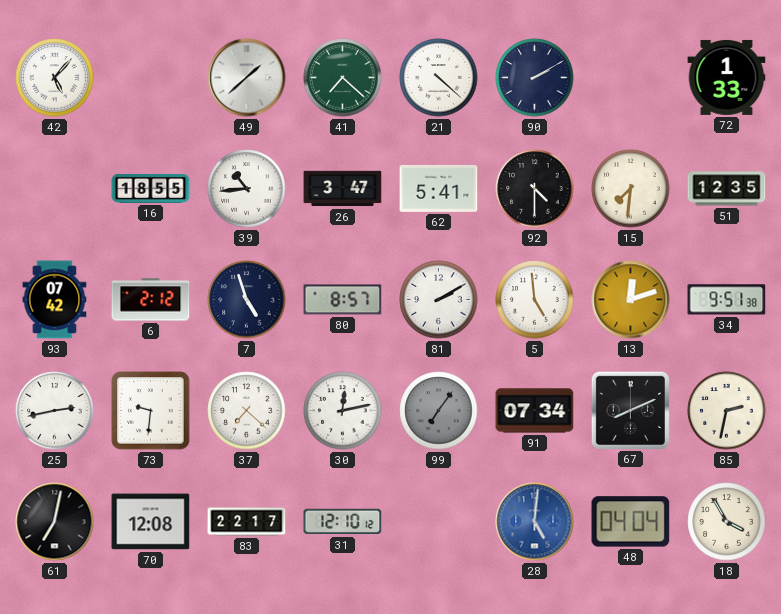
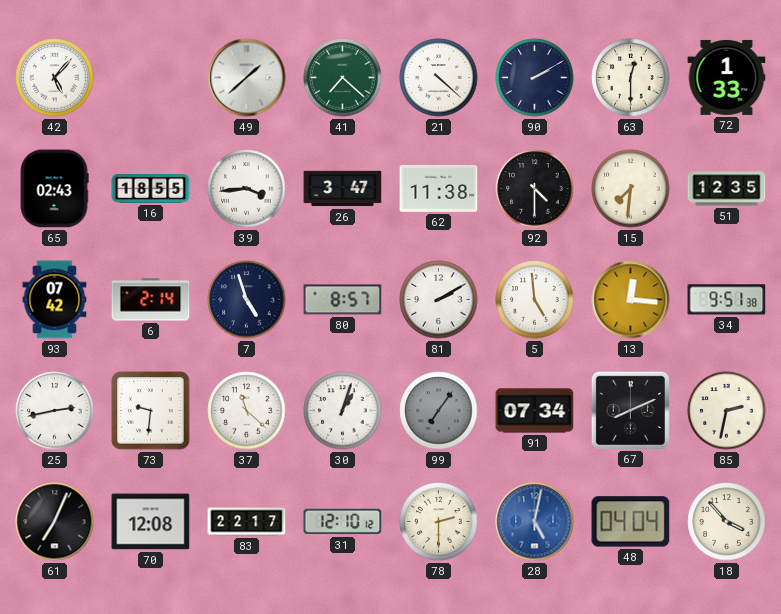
63: none -> 12:30
65: none -> 02:43
39: 10:44 -> 3:44
62: 5:41 -> 11:38
6: 2:12 -> 2:14
13: 12:12 -> 12:16
37: 7:22 -> 11:22
30: 12:13 -> 1:03
61: 7:02 -> 7:04
78: none -> 2:30
28: 5:01 -> 5:02
18: 3:55 -> 3:53
